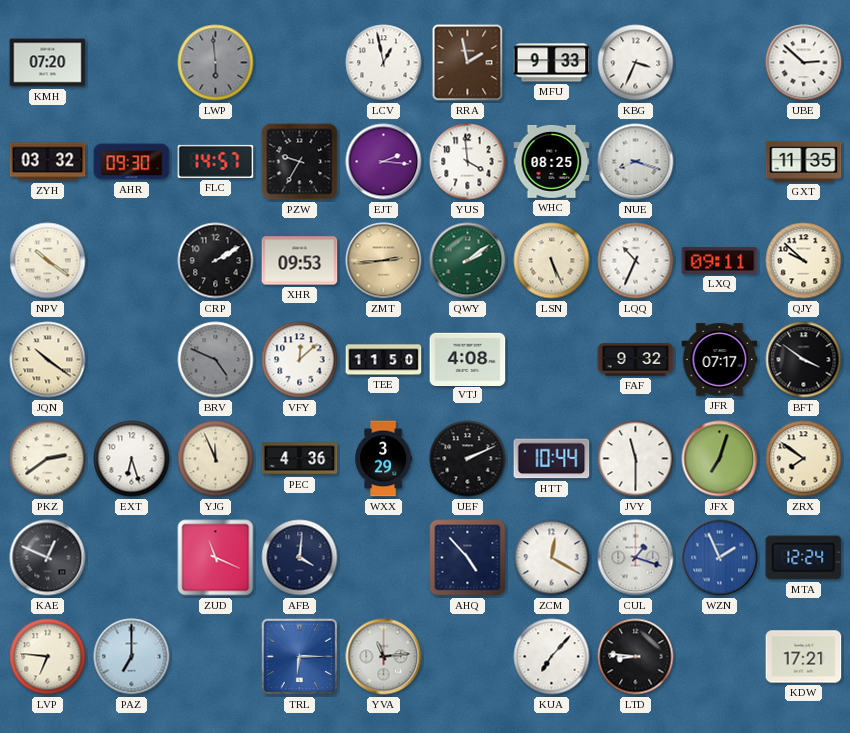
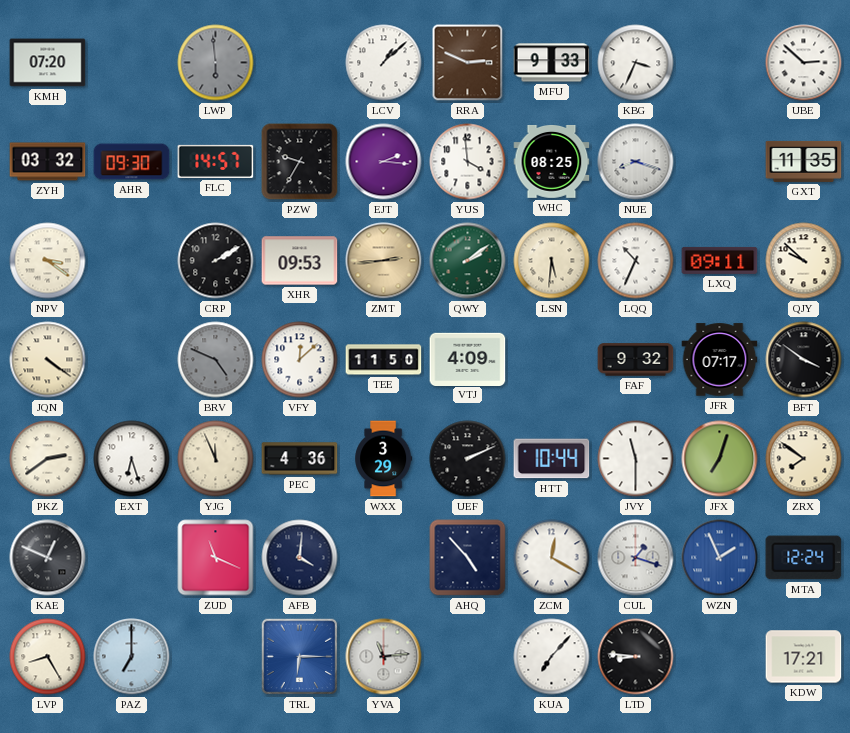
LCV: 12:58 -> 1:08
RRA: 1:58 -> 2:49
NPV: 10:21 -> 3:21
LSN: 5:26 -> 5:31
JQN: 10:21 -> 4:21
VTJ: 4:08 -> 4:09
LVP: 6:46 -> 8:25
